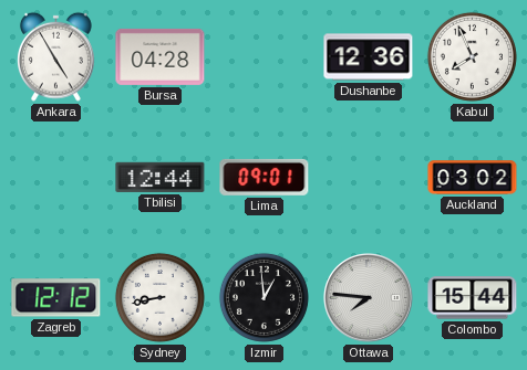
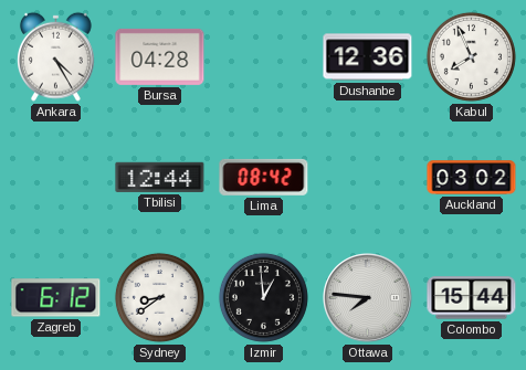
Ankara: 4:55 -> 4:25
Lima: 09:01 -> 08:42
Zagreb: 12:12 -> 6:12
Sydney: 8:43 -> 8:39
